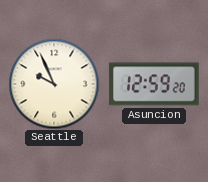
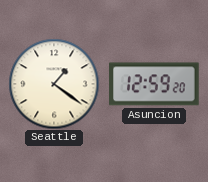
Seattle: 9:56 -> 1:21
